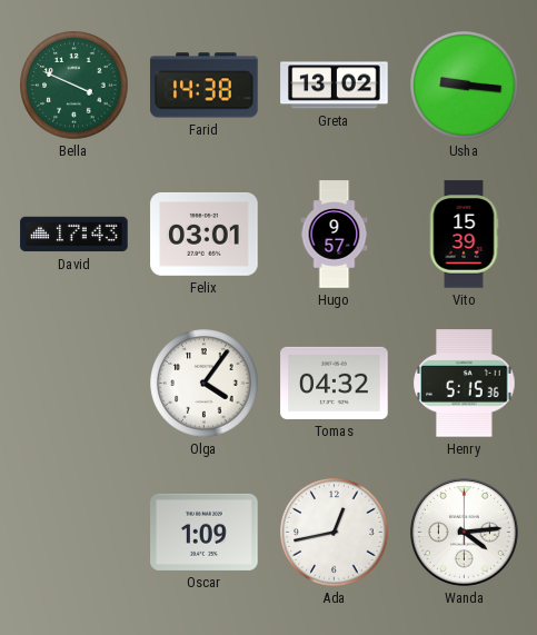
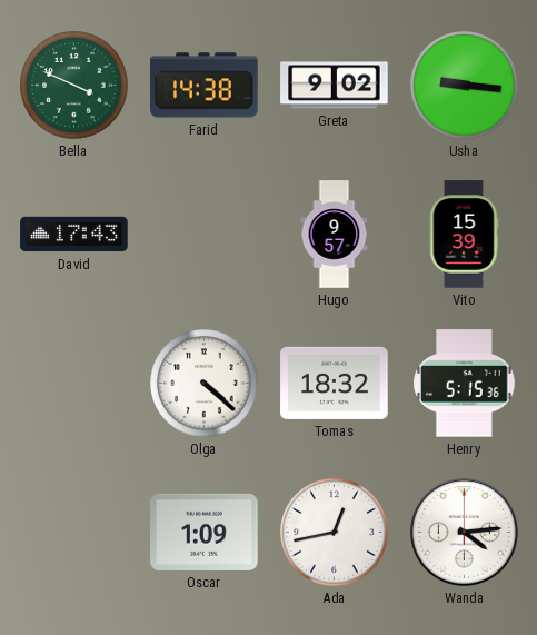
Greta: 13:02 -> 9:02
Felix: 03:01 -> none
Olga: 4:06 -> 4:22
Tomas: 04:32 -> 18:32
